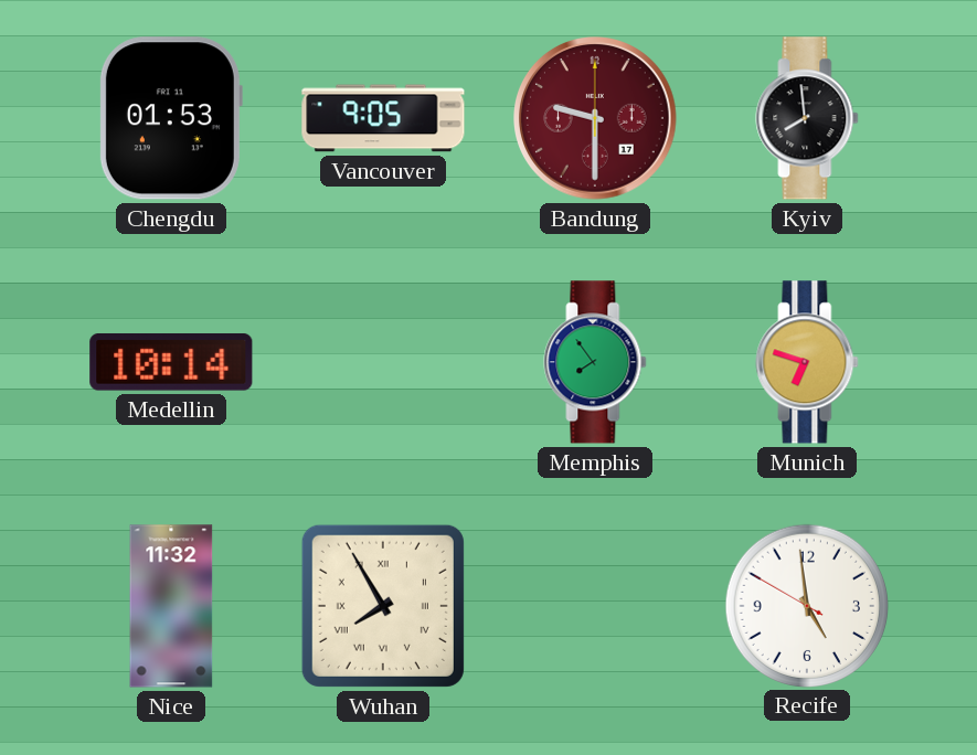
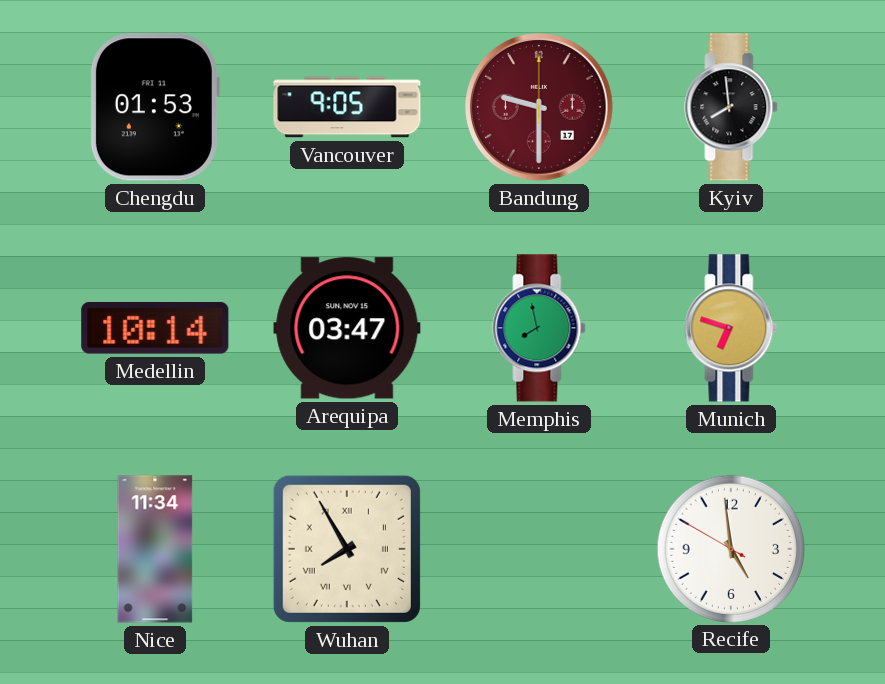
Arequipa: none -> 03:47
Memphis: 7:54 -> 7:58
Nice: 11:32 -> 11:34
